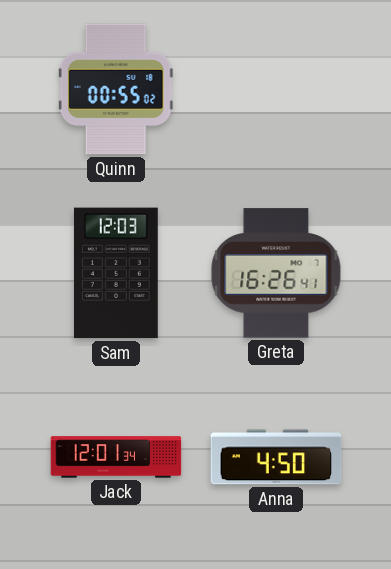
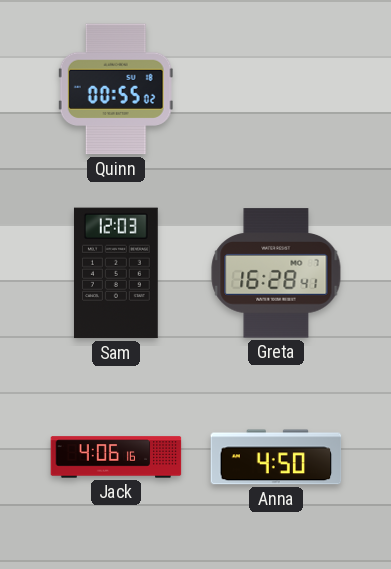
Greta: 16:26 -> 16:28
Jack: 12:01 -> 4:06
